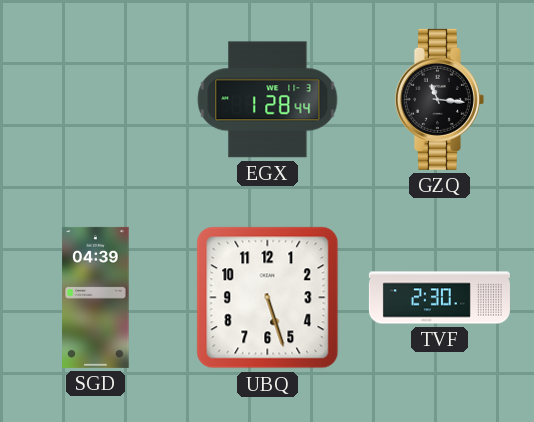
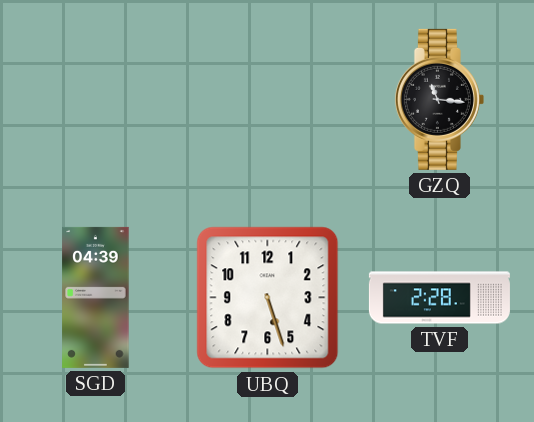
EGX: 1:28 -> none
TVF: 2:30 -> 2:28
